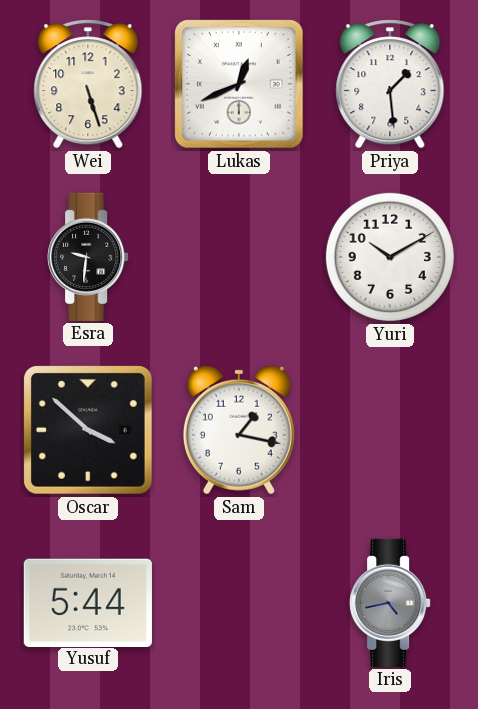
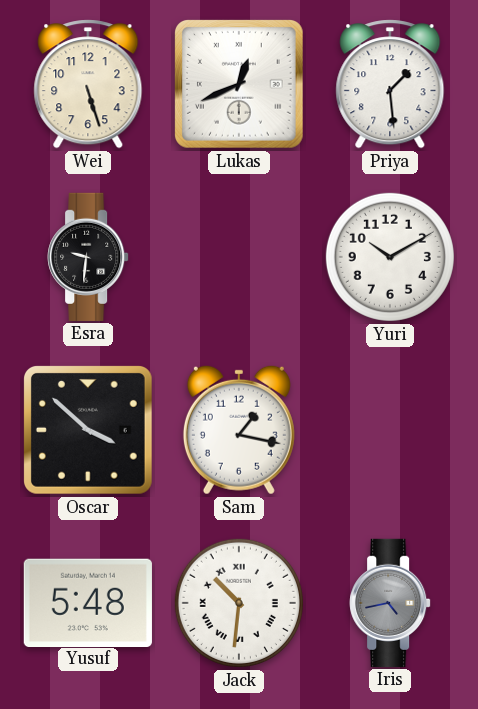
Yusuf: 5:44 -> 5:48
Jack: none -> 10:31
